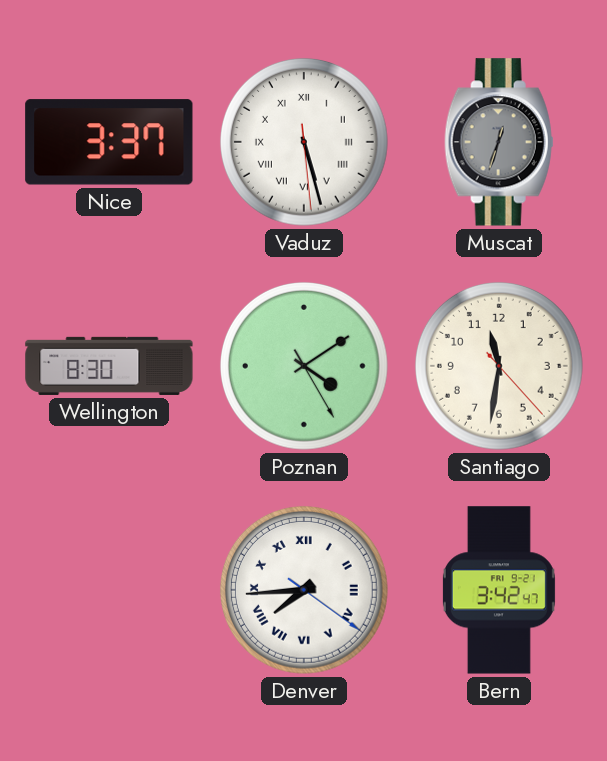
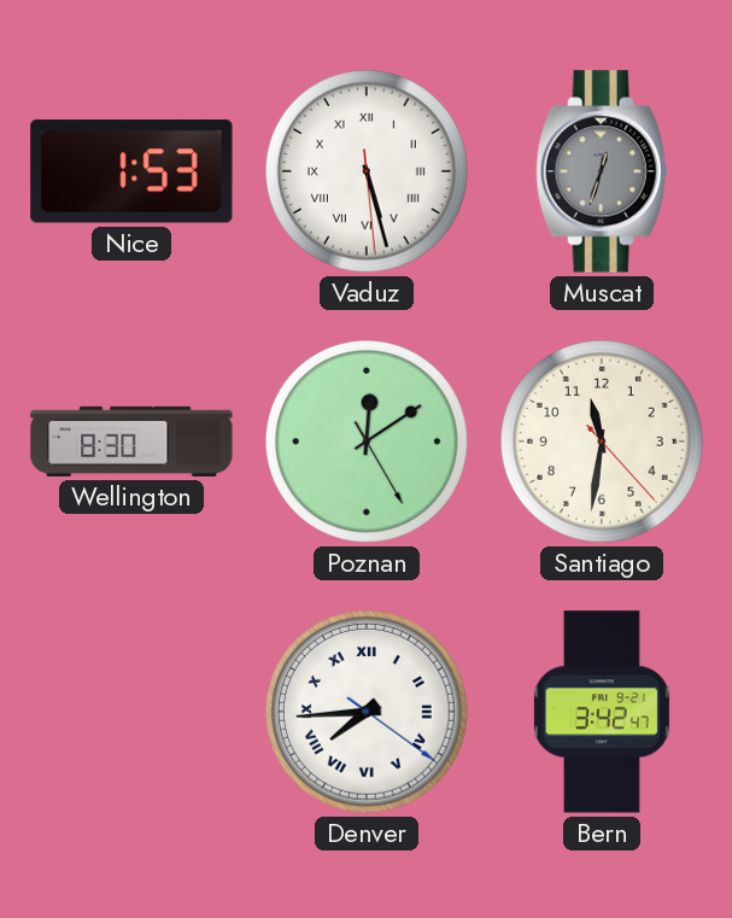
Nice: 3:37 -> 1:53
Poznan: 4:09 -> 12:09
